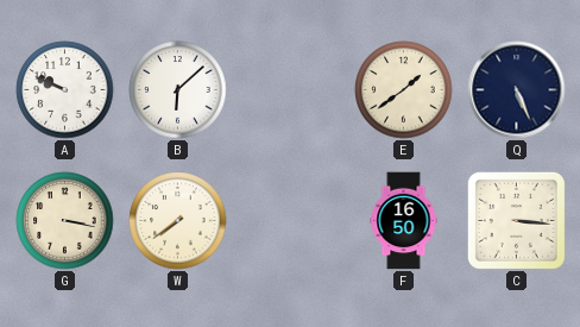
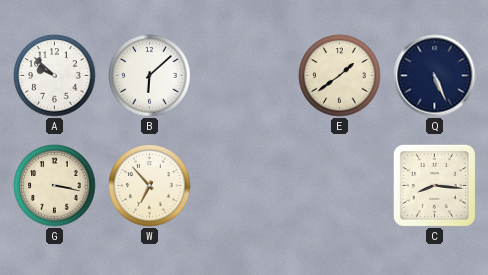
A: 9:49 -> 9:52
W: 7:39 -> 6:53
F: 16:50 -> none
C: 3:16 -> 8:16
